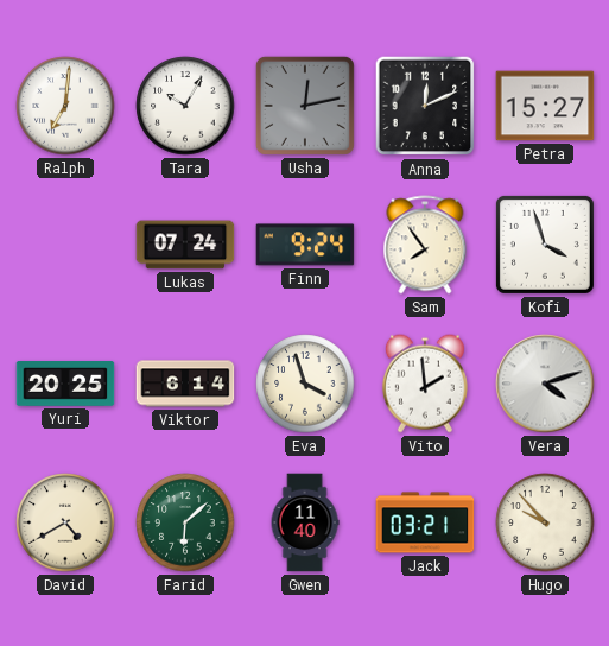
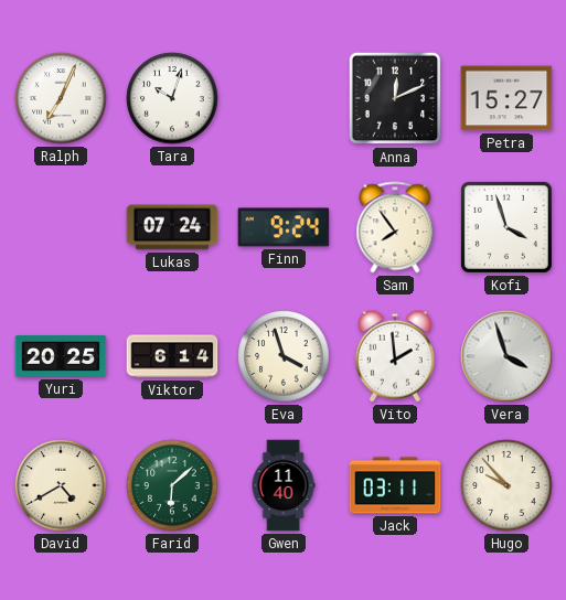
Ralph: 7:01 -> 7:04
Tara: 10:05 -> 10:03
Usha: 12:13 -> none
Vera: 4:12 -> 3:57
Jack: 03:21 -> 03:11
